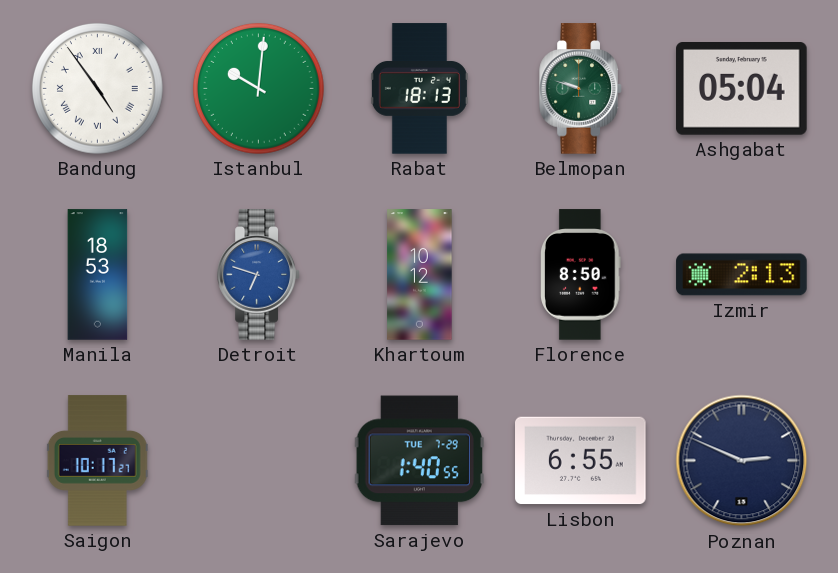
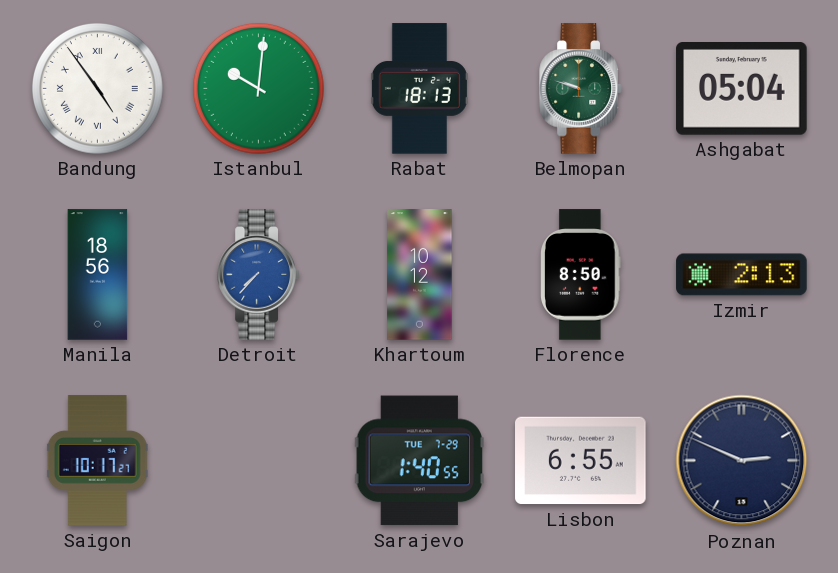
Manila: 18:53 -> 18:56
Detroit: 6:48 -> 7:37
